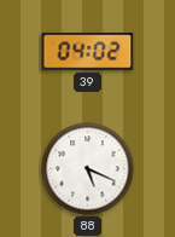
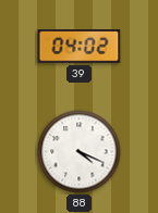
88: 5:19 -> 4:19
